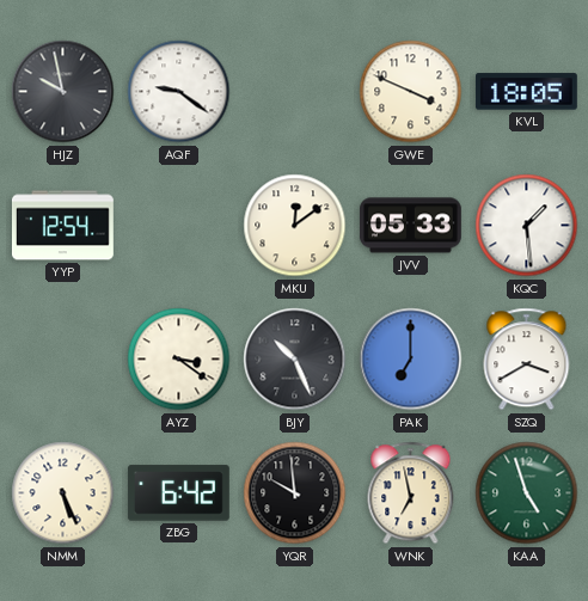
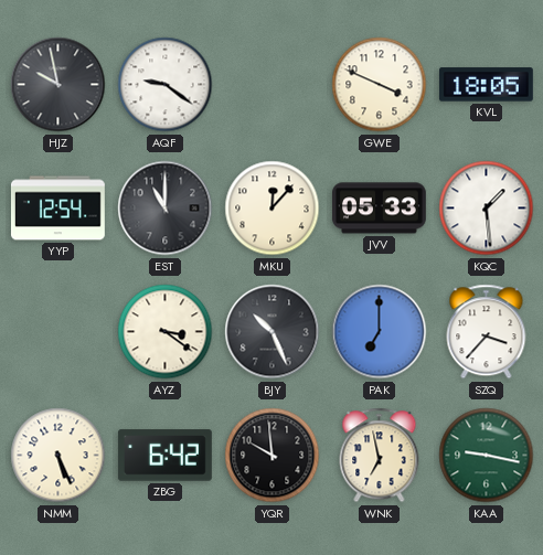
EST: none -> 11:00
MKU: 12:09 -> 12:07
SZQ: 3:40 -> 3:37
KAA: 4:57 -> 9:17
